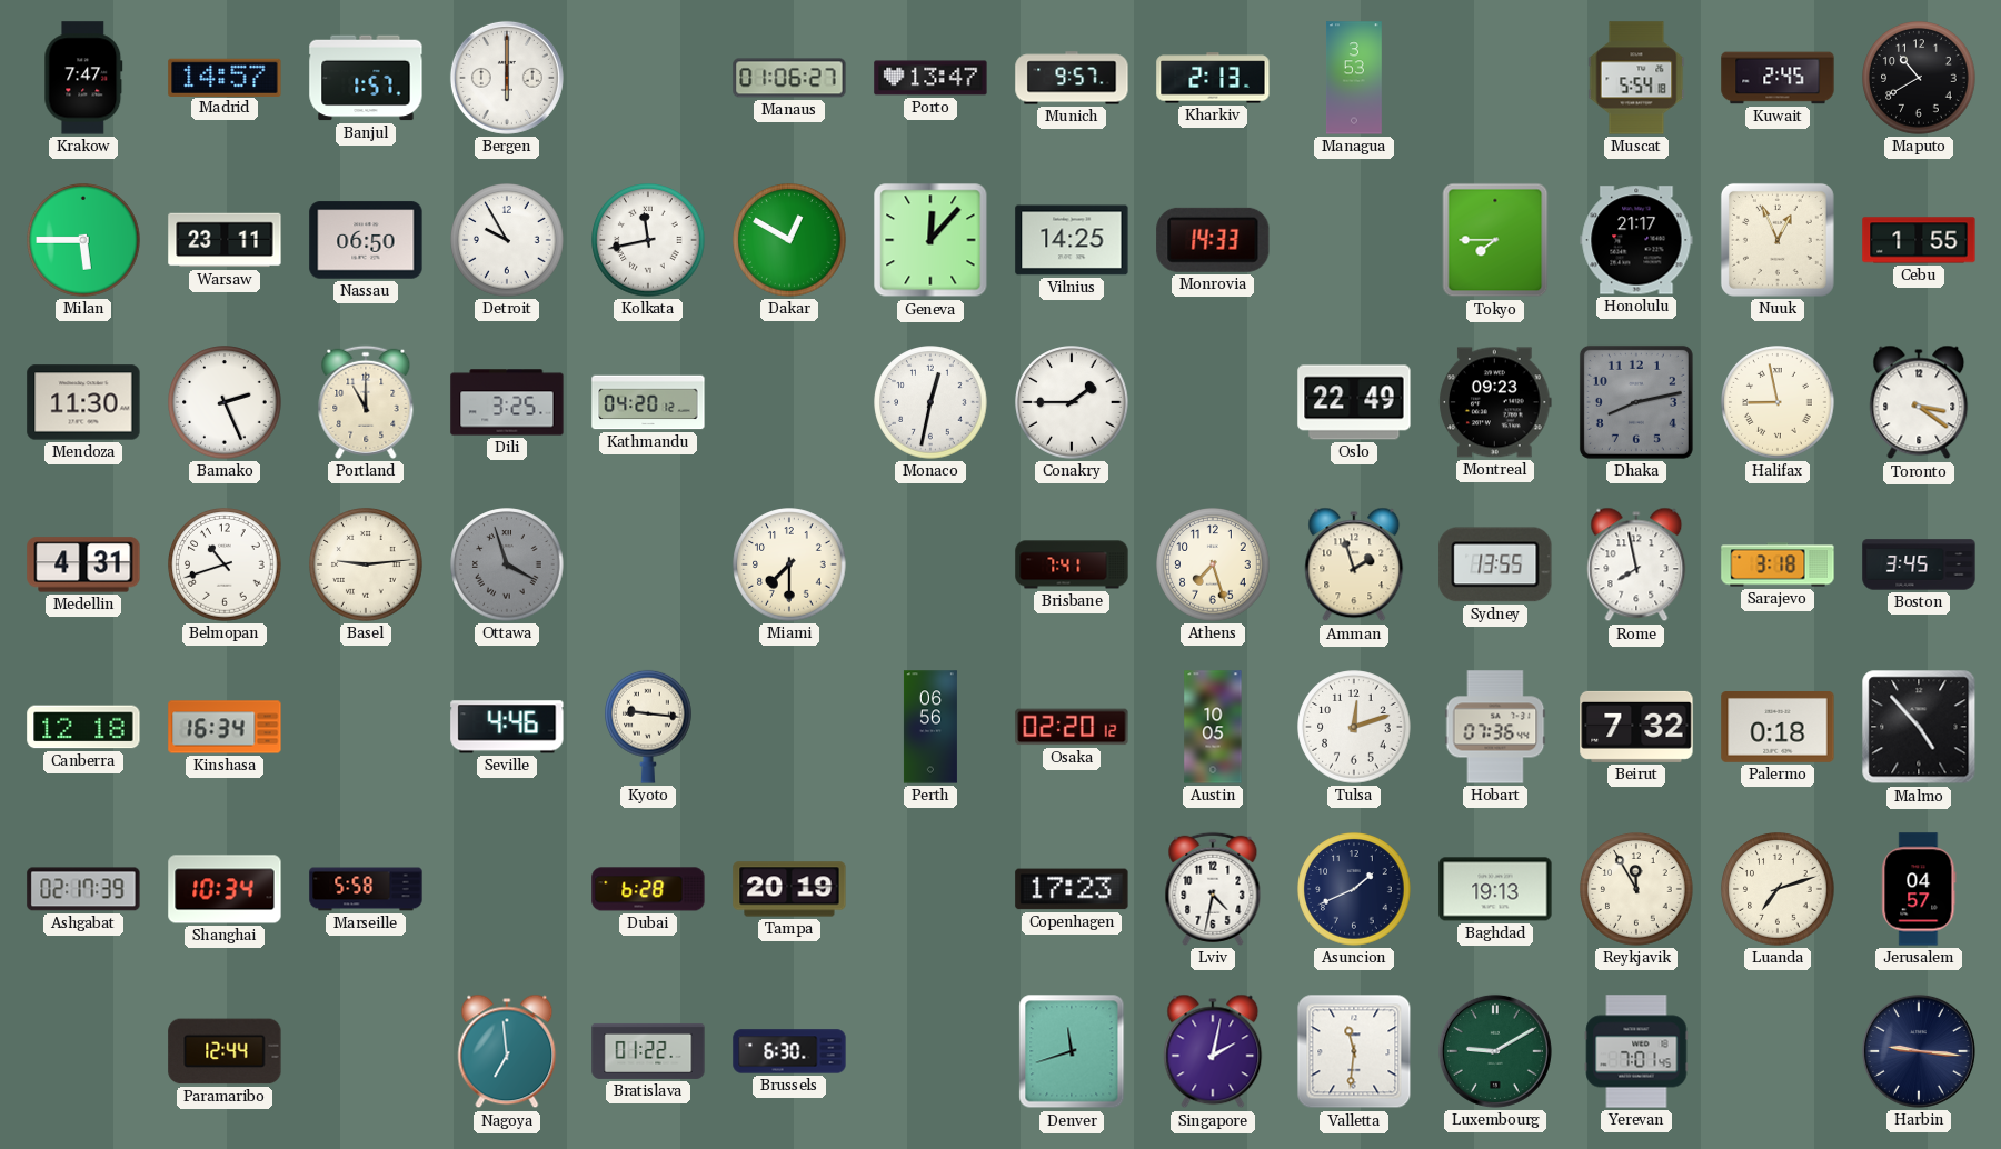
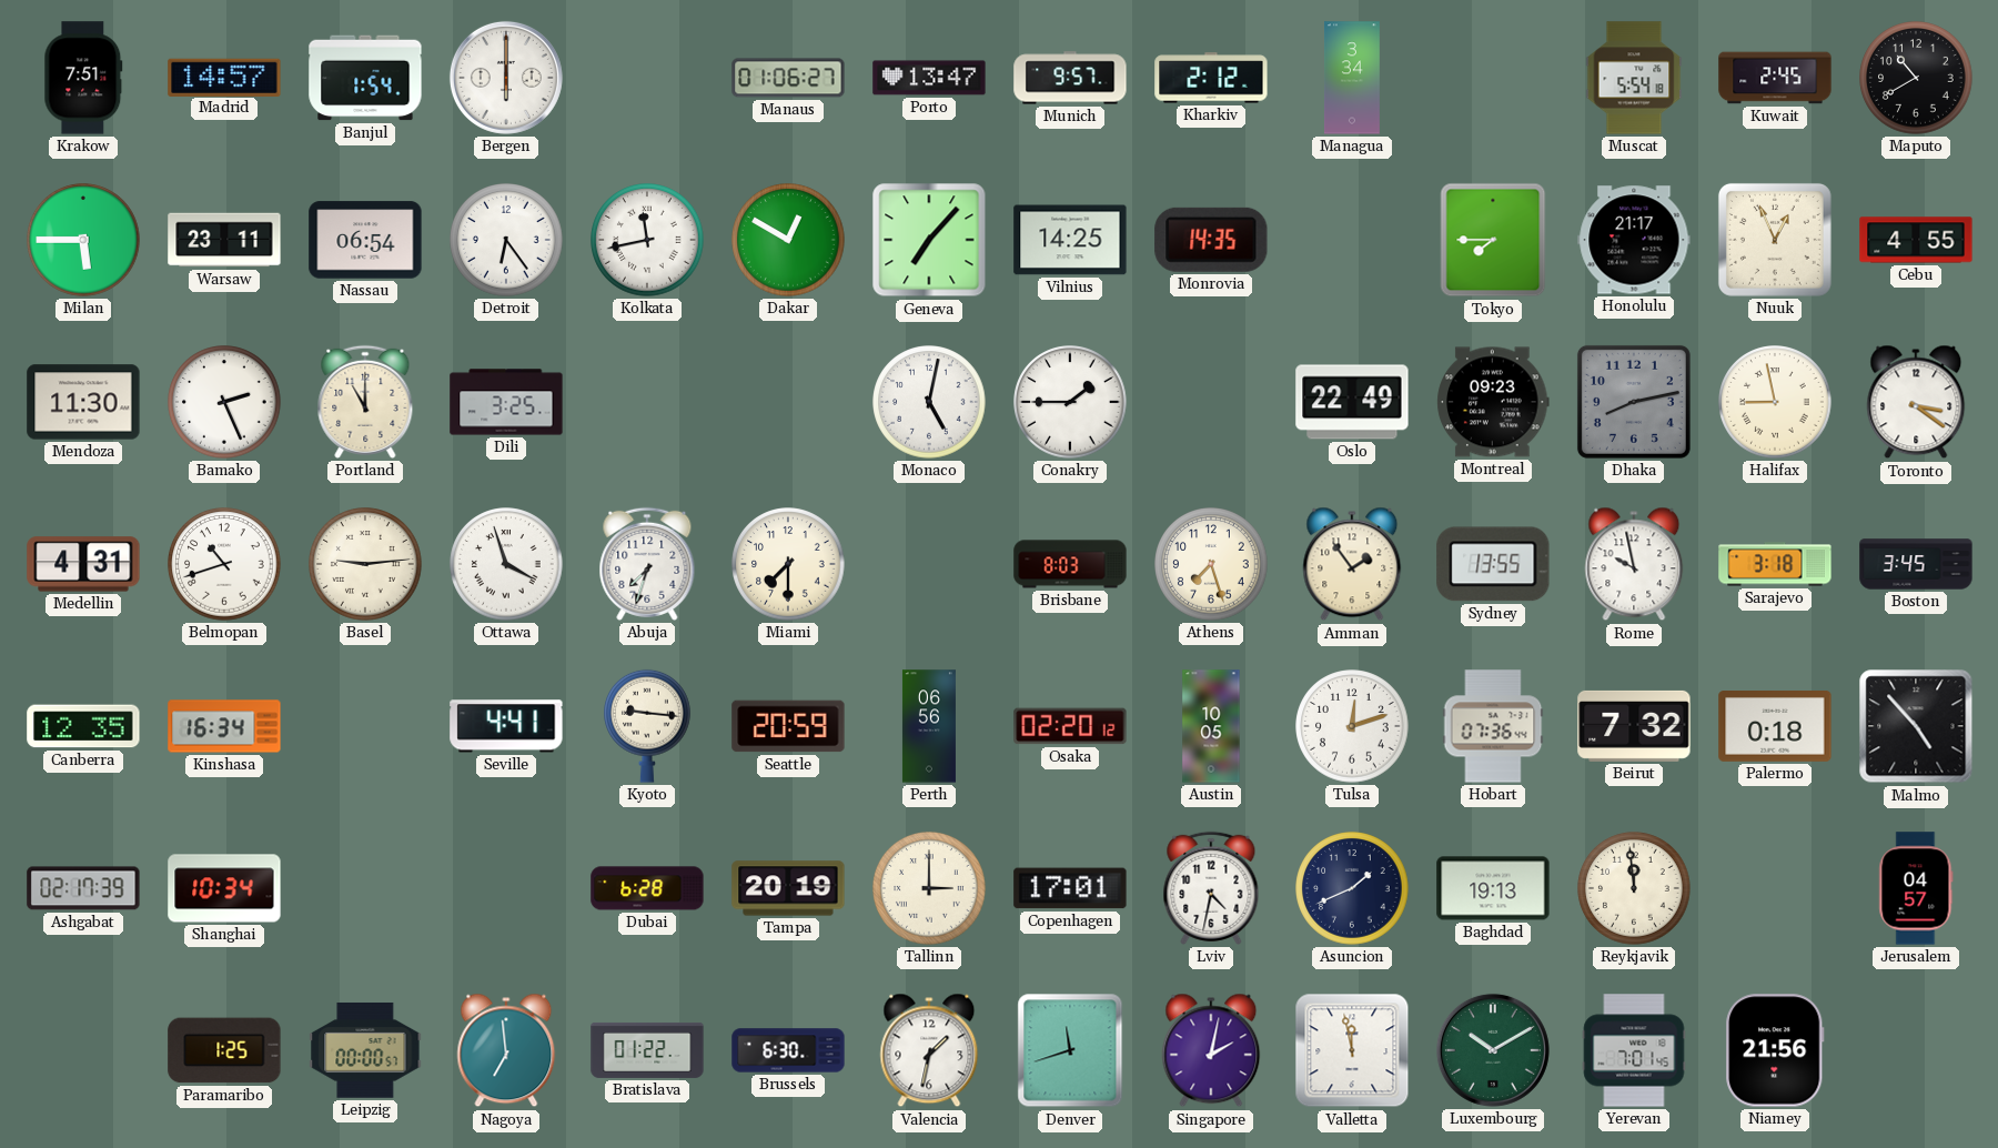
Krakow: 7:47 -> 7:51
Banjul: 1:57 -> 1:54
Kharkiv: 2:13 -> 2:12
Managua: 3:53 -> 3:34
Nassau: 06:50 -> 06:54
Detroit: 9:55 -> 6:24
Geneva: 12:07 -> 7:07
Monrovia: 14:33 -> 14:35
Cebu: 1:55 -> 4:55
Kathmandu: 04:20 -> none
Monaco: 12:32 -> 5:02
Ottawa dial: grey -> white
Abuja: none -> 7:33
Brisbane: 7:41 -> 8:03
Amman: 1:57 -> 1:54
Rome: 7:58 -> 9:58
Canberra: 12:18 -> 12:35
Seville: 4:46 -> 4:41
Seattle: none -> 20:59
Marseille: 5:58 -> none
Tallinn: none -> 3:00
Copenhagen: 17:23 -> 17:01
Reykjavik: 11:55 -> 11:59
Luanda: 7:12 -> none
Paramaribo: 12:44 -> 1:25
Leipzig: none -> 00:00
Valencia: none -> 1:32
Valletta: 11:31 -> 11:58
Luxembourg: 9:10 -> 10:10
Niamey: none -> 21:56
Harbin: 9:16 -> none
